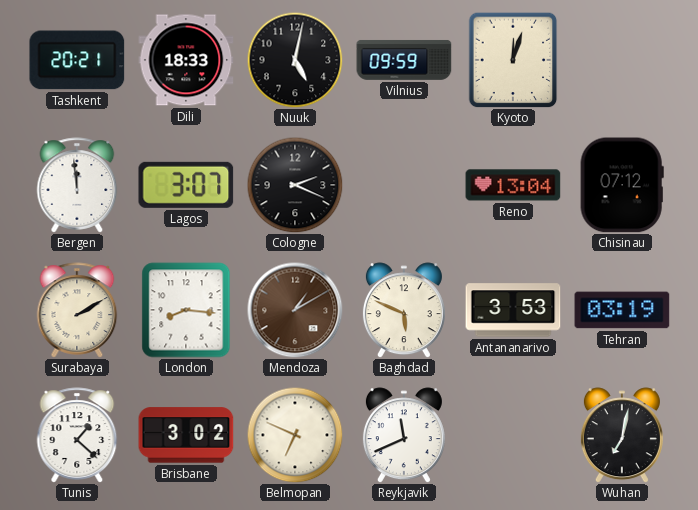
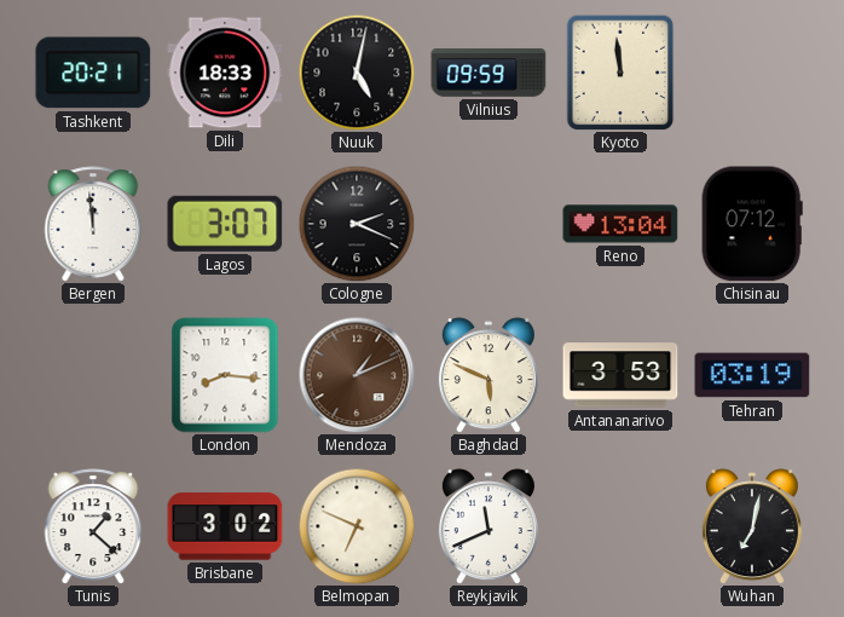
Kyoto: 12:03 -> 11:59
Surabaya: 2:10 -> none
Mendoza: 1:10 -> 1:11
